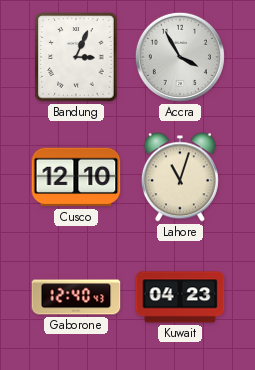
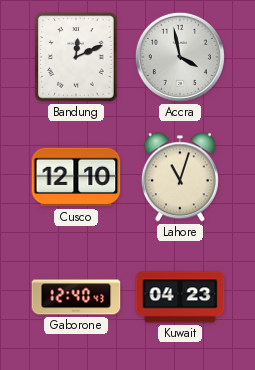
Bandung: 3:04 -> 12:11
Accra: 3:55 -> 3:58
